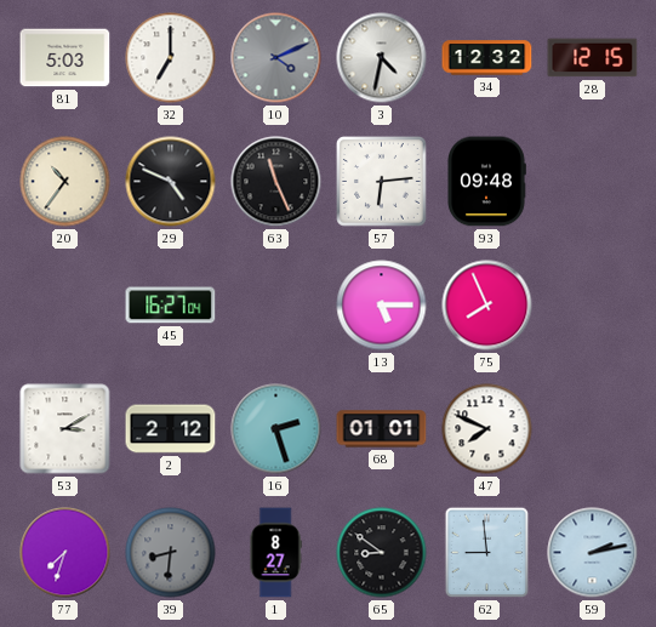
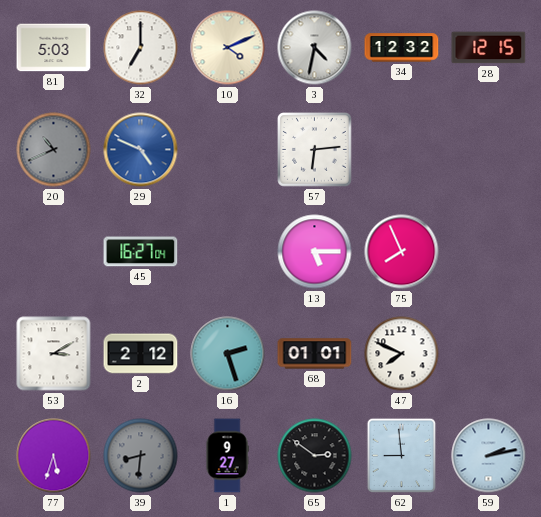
10 dial: grey -> cream
20: 10:36 -> 10:41
20 dial: cream -> grey
29 dial: black -> blue
63: 11:26 -> none
93: 09:48 -> none
77: 7:33 -> 5:33
1: 8:27 -> 9:27
65: 8:51 -> 2:51
